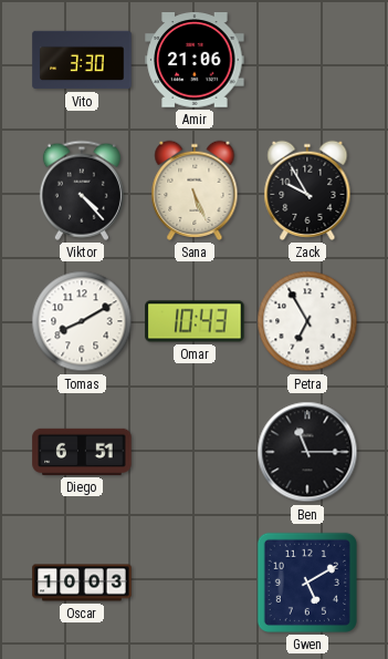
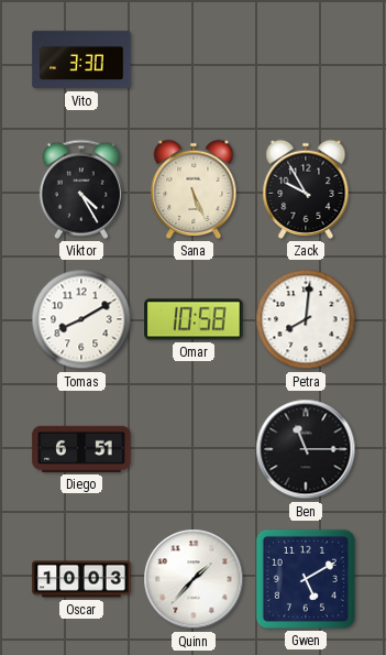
Amir: 21:06 -> none
Viktor: 4:23 -> 4:25
Omar: 10:43 -> 10:58
Petra: 6:55 -> 8:01
Quinn: none -> 1:37
